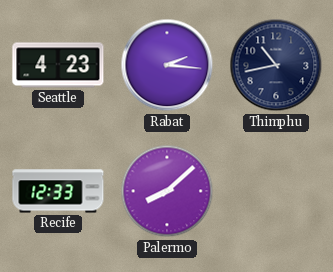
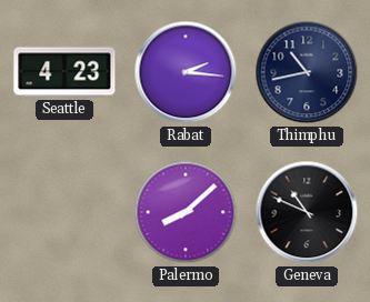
Recife: 12:33 -> none
Geneva: none -> 10:49
